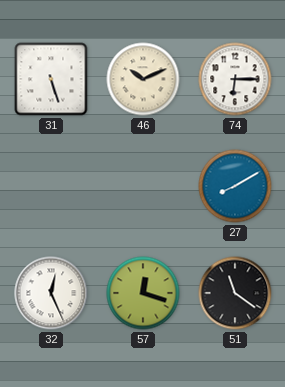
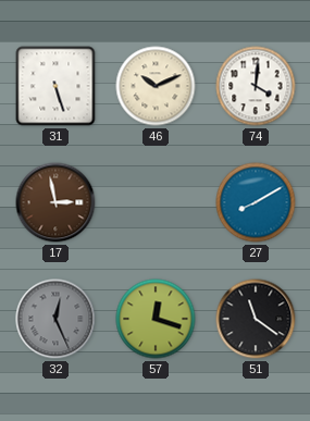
74: 6:15 -> 4:01
17: none -> 2:58
32 dial: white -> grey
